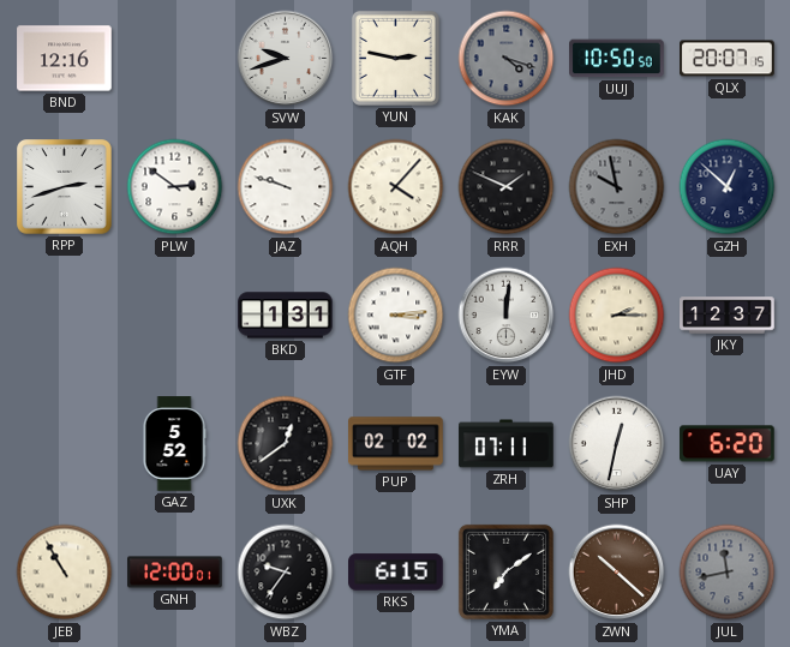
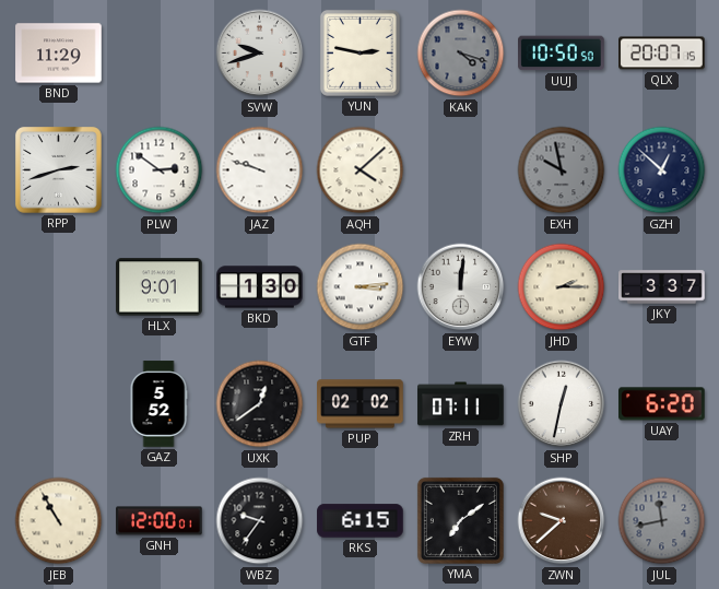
BND: 12:16 -> 11:29
AQH: 4:07 -> 4:08
RRR: 1:49 -> none
HLX: none -> 9:01
BKD: 1:31 -> 1:30
JKY: 12:37 -> 3:37
ZWN: 10:22 -> 9:38
